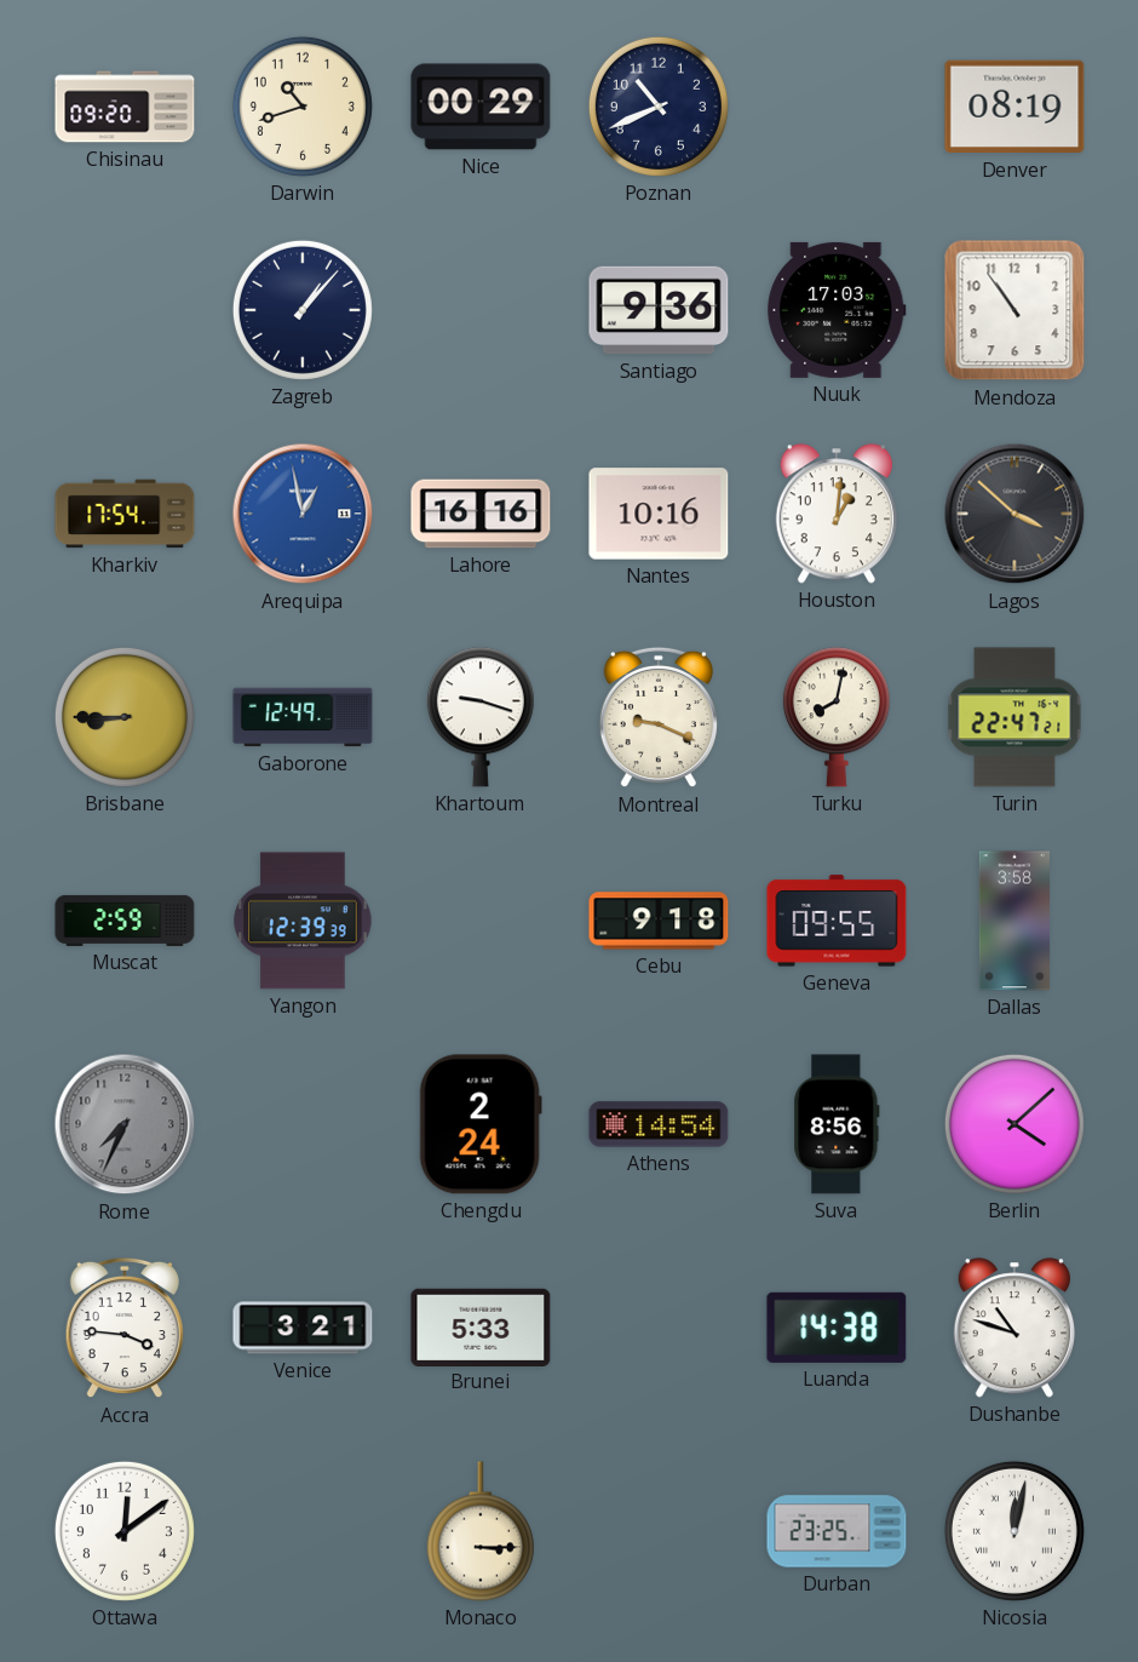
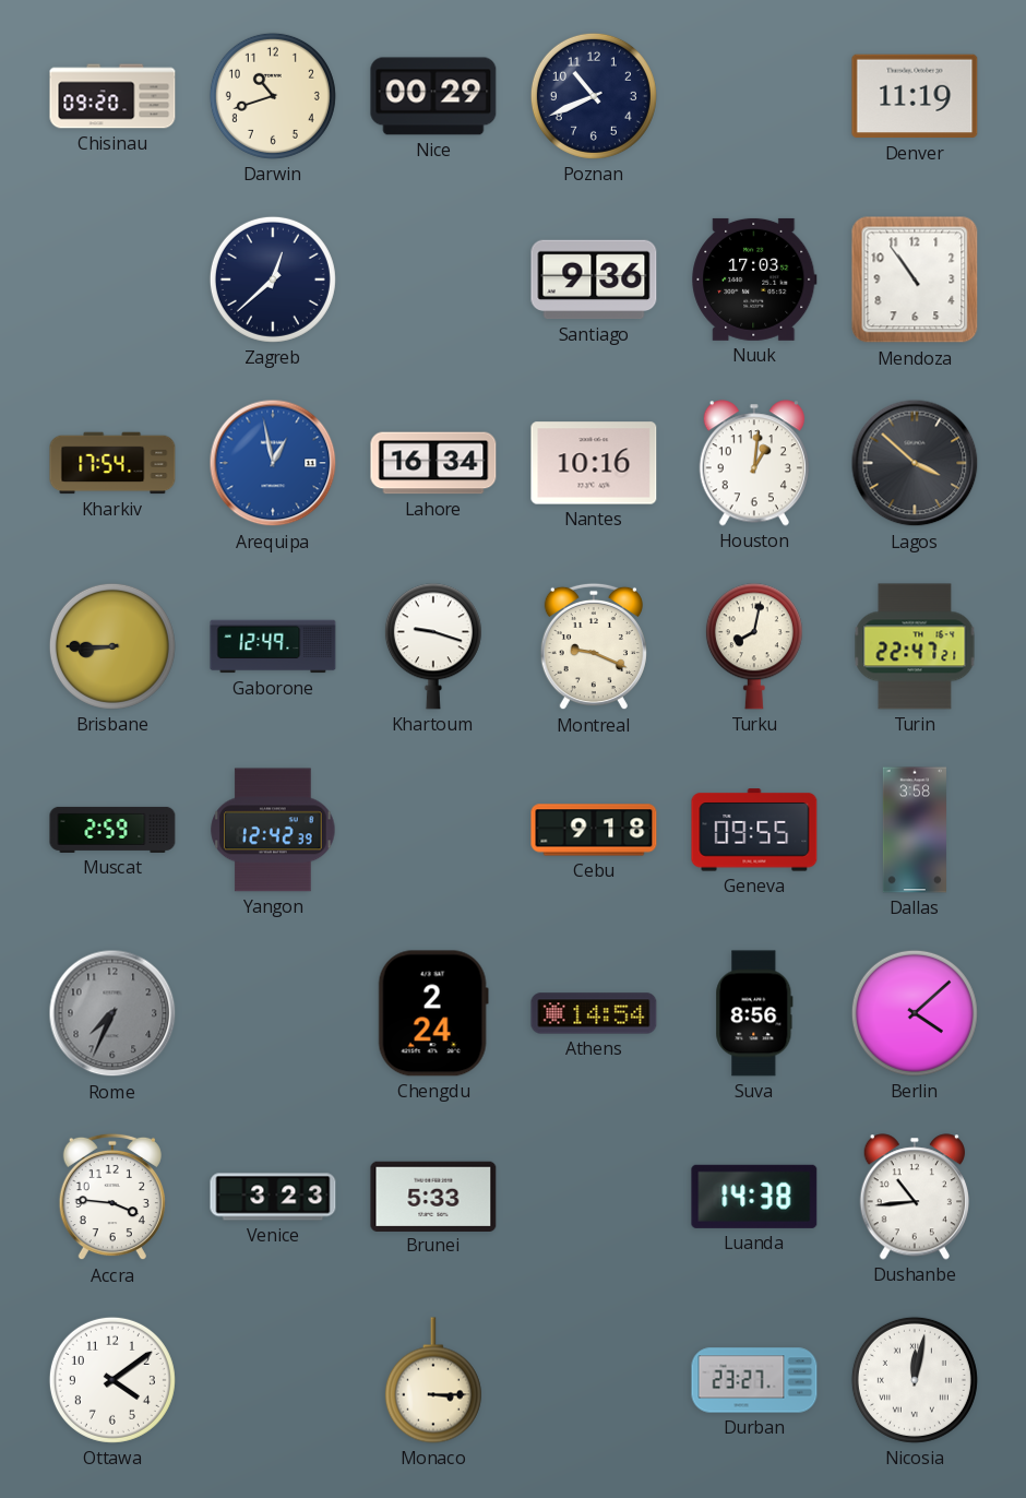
Denver: 08:19 -> 11:19
Zagreb: 1:07 -> 12:38
Lahore: 16:16 -> 16:34
Yangon: 12:39 -> 12:42
Venice: 3:21 -> 3:23
Dushanbe: 10:48 -> 10:44
Ottawa: 12:09 -> 4:09
Durban: 23:25 -> 23:27
